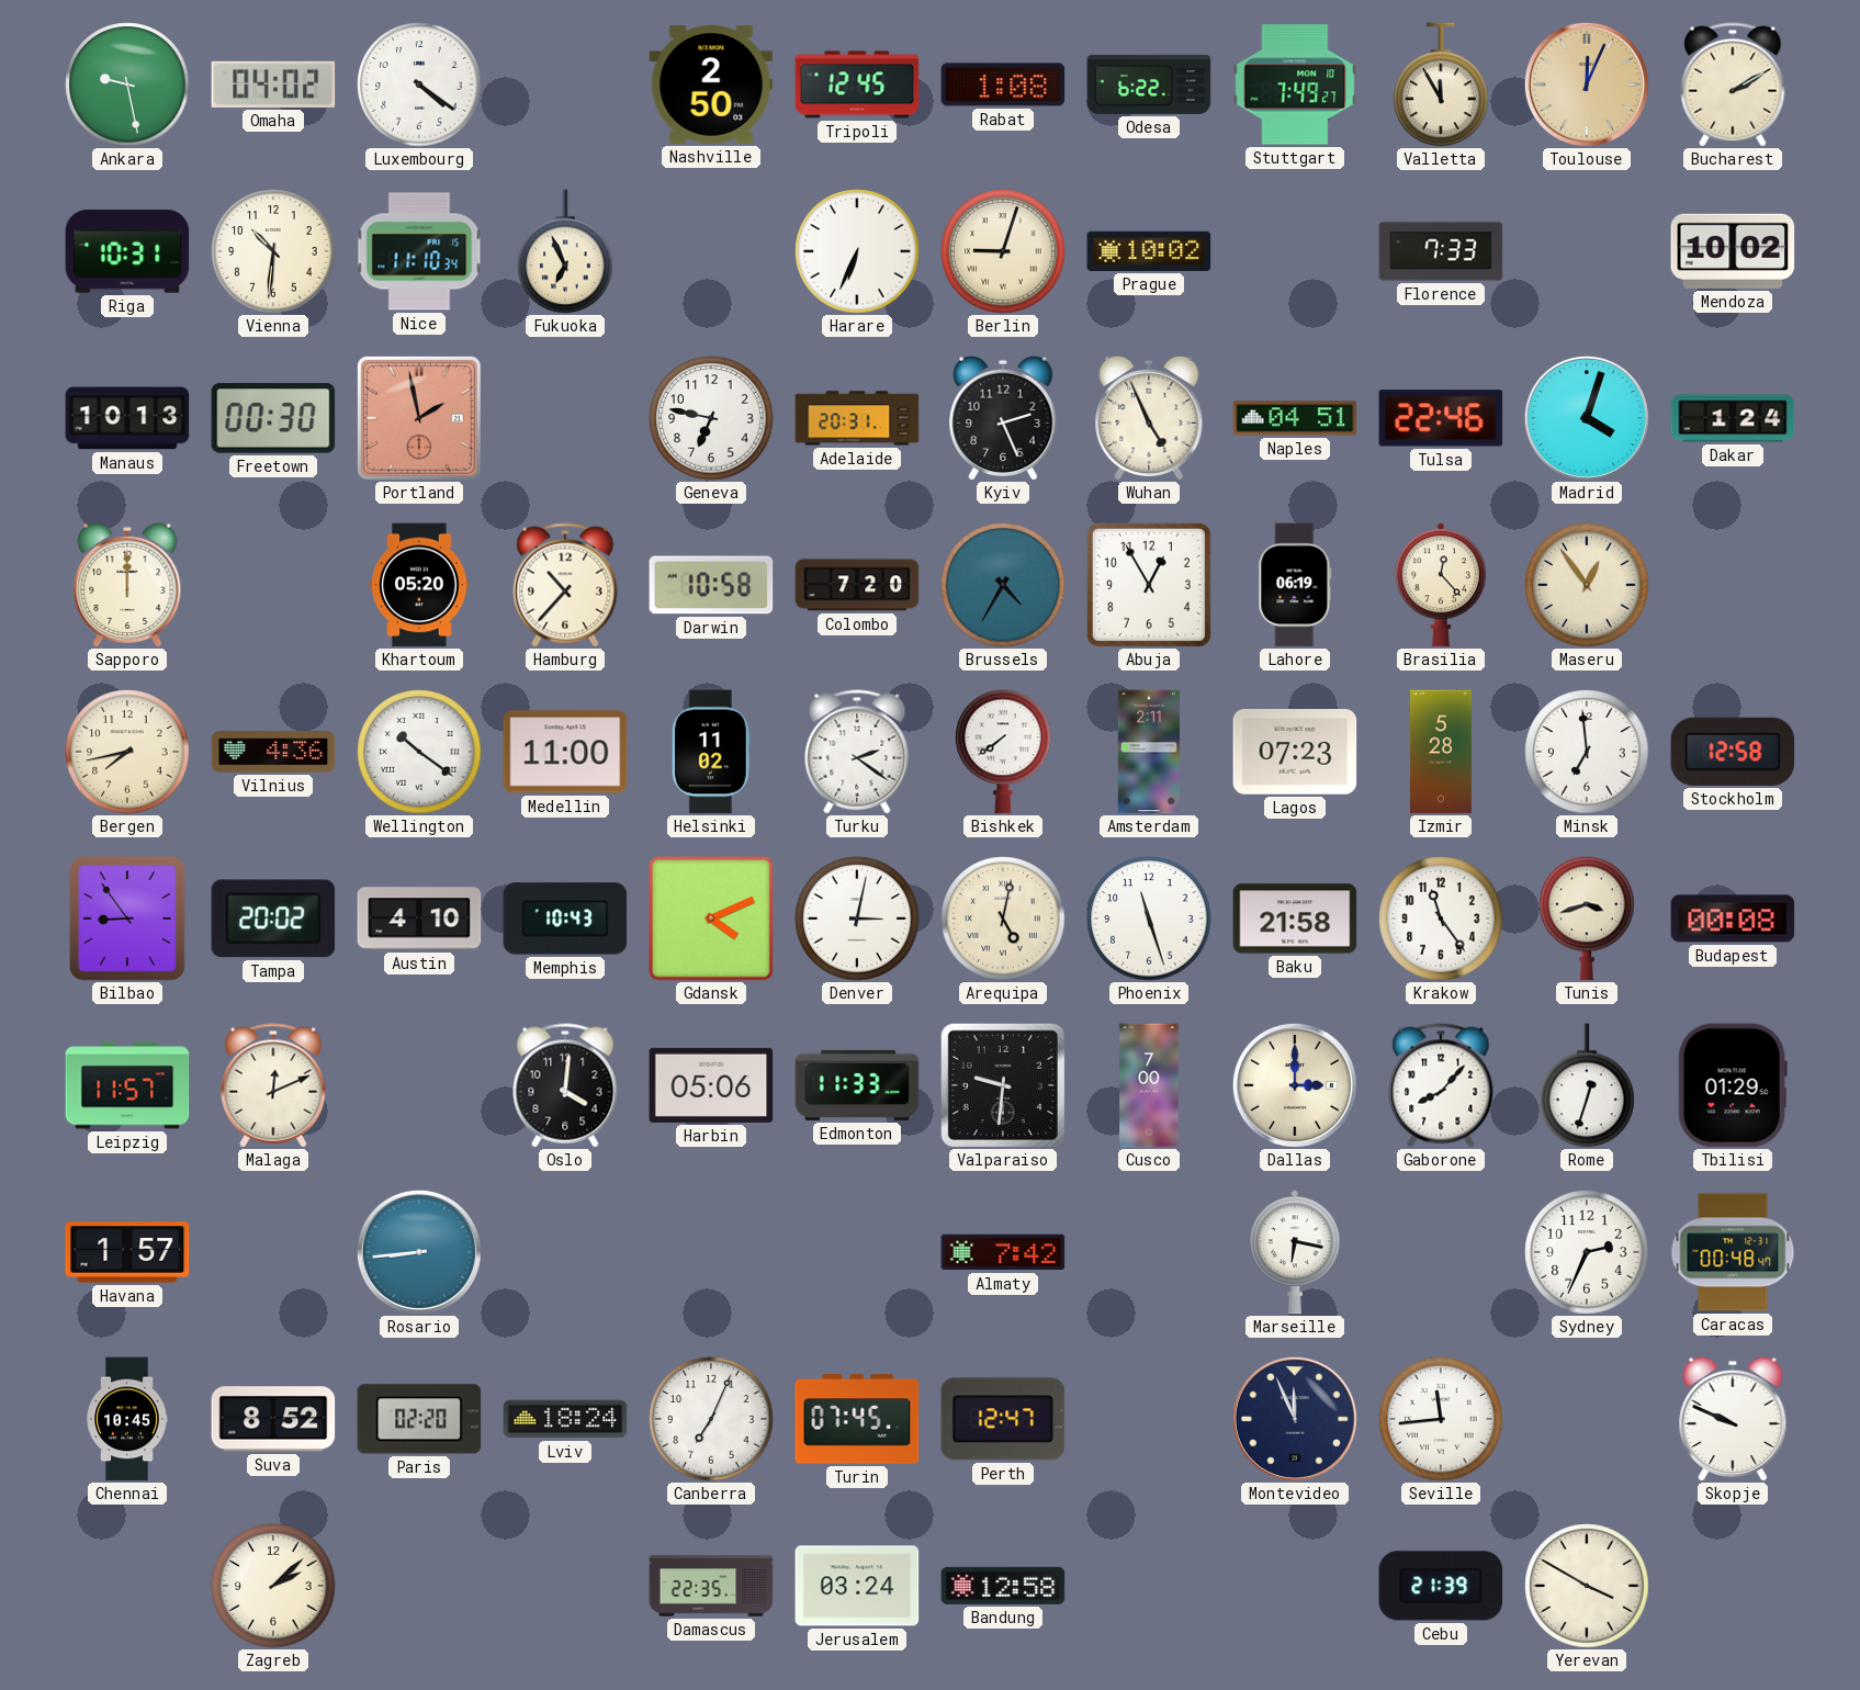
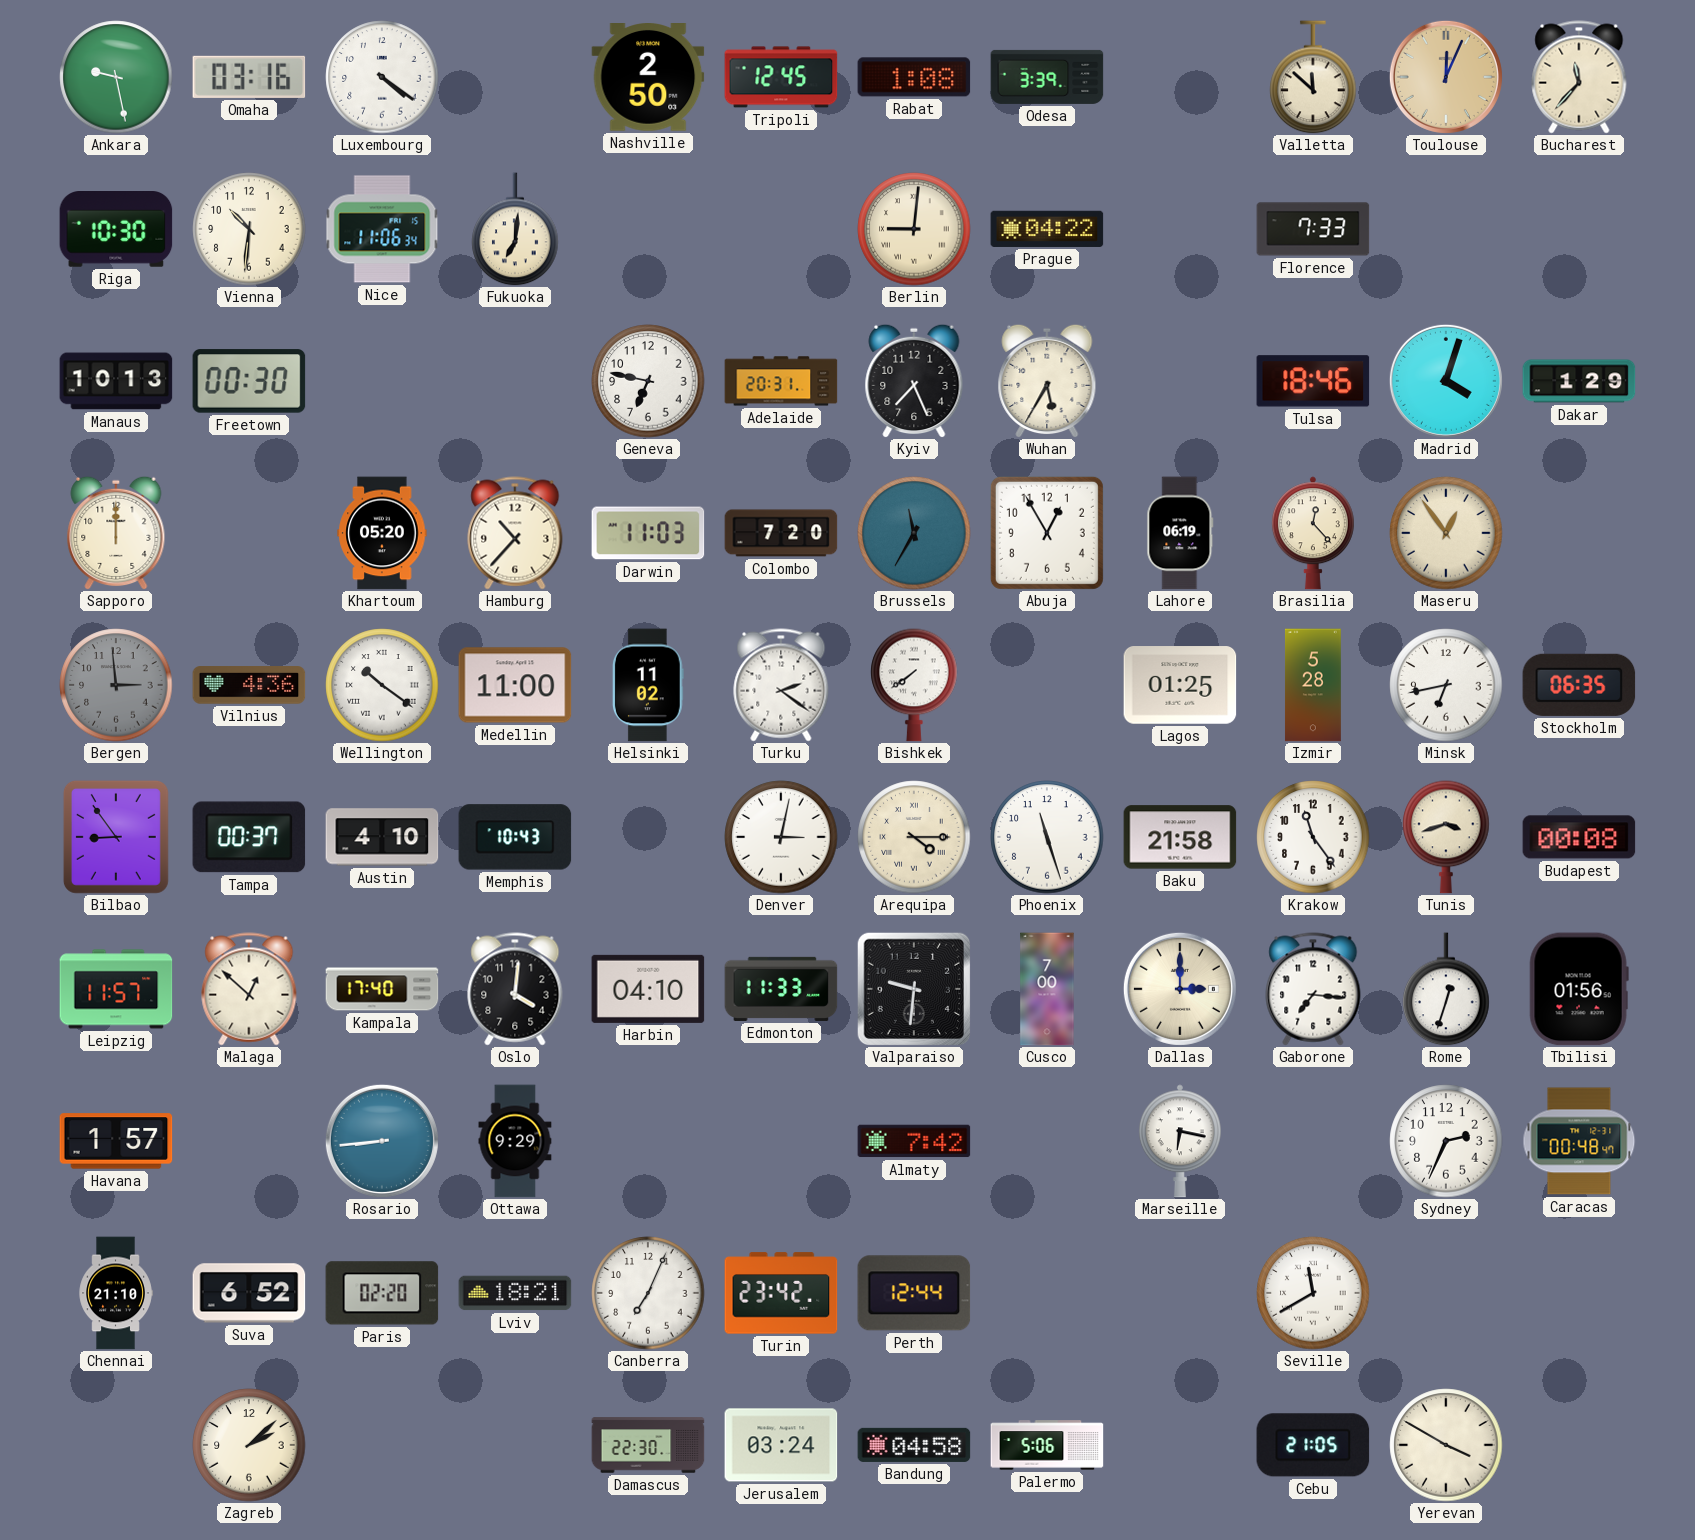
Omaha: 04:02 -> 03:16
Odesa: 6:22 -> 3:39
Stuttgart: 7:49 -> none
Valletta: 11:55 -> 11:52
Bucharest: 2:10 -> 11:37
Riga: 10:31 -> 10:30
Nice: 11:10 -> 11:06
Fukuoka: 6:56 -> 7:01
Harare: 6:34 -> none
Berlin: 9:03 -> 9:01
Prague: 10:02 -> 04:22
Mendoza: 10:02 -> none
Portland: 1:58 -> none
Kyiv: 2:26 -> 7:26
Wuhan: 4:56 -> 5:35
Naples: 04:51 -> none
Tulsa: 22:46 -> 18:46
Dakar: 1:24 -> 1:29
Darwin: 10:58 -> 11:03
Brussels: 4:35 -> 11:35
Bergen: 7:43 -> 2:59
Bergen dial: cream -> grey
Amsterdam: 2:11 -> none
Lagos: 07:23 -> 01:25
Minsk: 6:59 -> 6:43
Stockholm: 12:58 -> 06:35
Tampa: 20:02 -> 00:37
Gdansk: 4:11 -> none
Arequipa: 5:02 -> 4:15
Malaga: 12:11 -> 12:52
Kampala: none -> 17:40
Harbin: 05:06 -> 04:10
Gaborone: 8:07 -> 7:16
Tbilisi: 01:29 -> 01:56
Ottawa: none -> 9:29
Chennai: 10:45 -> 21:10
Suva: 8:52 -> 6:52
Lviv: 18:24 -> 18:21
Turin: 07:45 -> 23:42
Perth: 12:47 -> 12:44
Montevideo: 11:56 -> none
Seville: 11:44 -> 11:40
Skopje: 9:49 -> none
Damascus: 22:35 -> 22:30
Bandung: 12:58 -> 04:58
Palermo: none -> 5:06
Cebu: 21:39 -> 21:05
